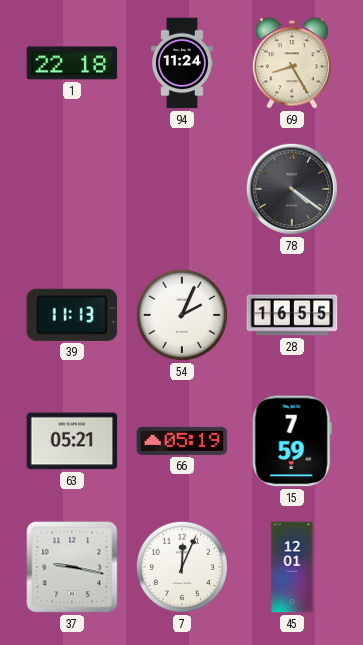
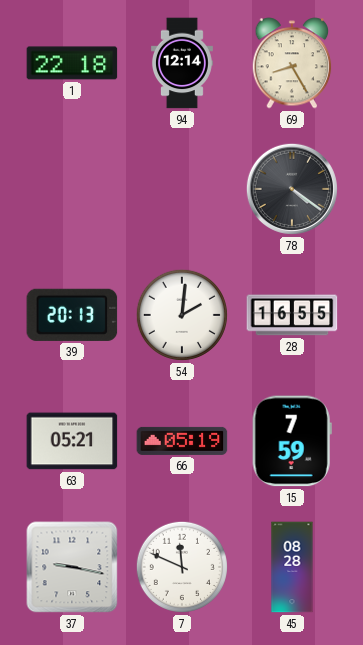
94: 11:24 -> 12:14
39: 11:13 -> 20:13
54: 2:04 -> 2:01
7: 12:04 -> 11:49
45: 12:01 -> 08:28
